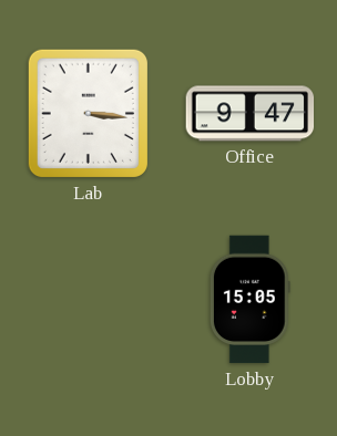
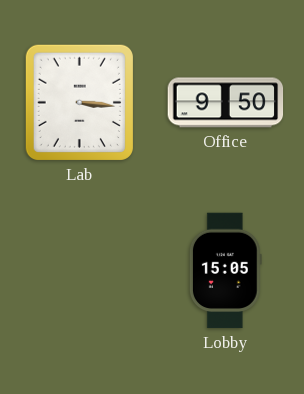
Office: 9:47 -> 9:50
